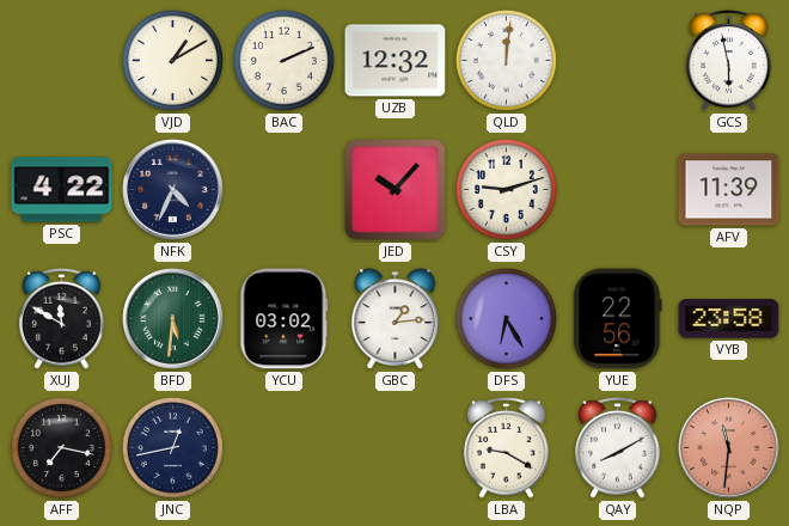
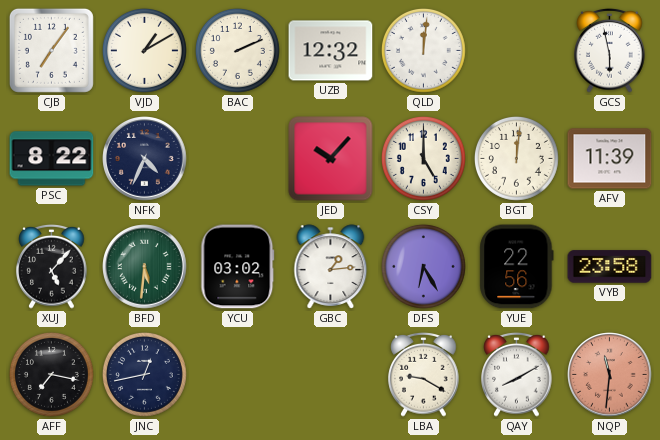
CJB: none -> 7:06
PSC: 4:22 -> 8:22
CSY: 9:12 -> 5:00
BGT: none -> 12:01
XUJ: 11:50 -> 5:07
